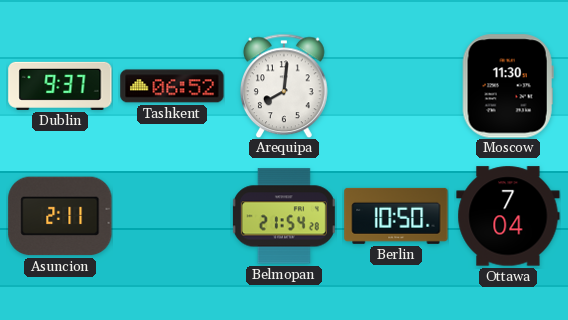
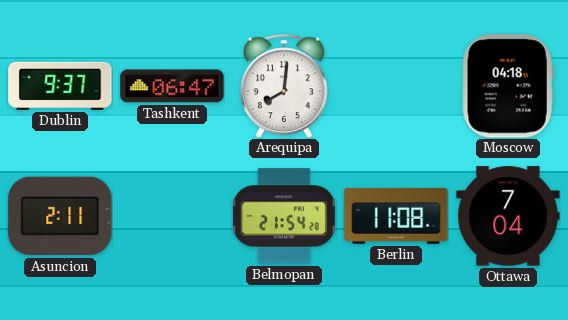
Tashkent: 06:52 -> 06:47
Moscow: 11:30 -> 04:18
Berlin: 10:50 -> 11:08
